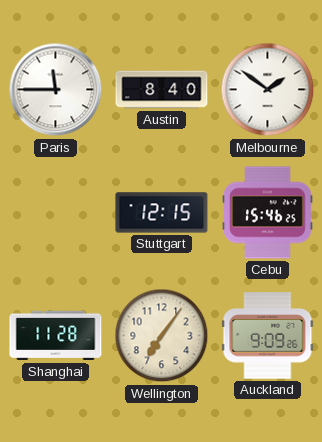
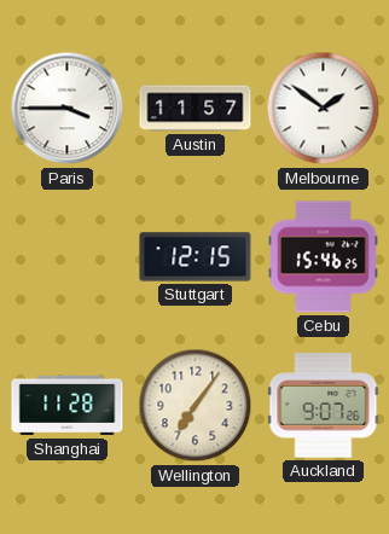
Paris: 11:45 -> 3:45
Austin: 8:40 -> 11:57
Auckland: 9:09 -> 9:07
